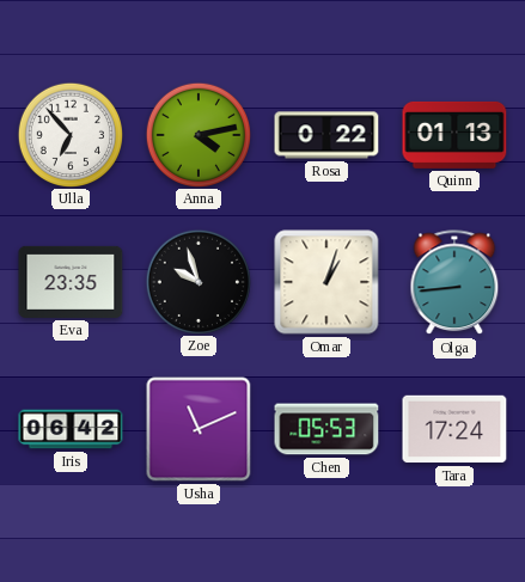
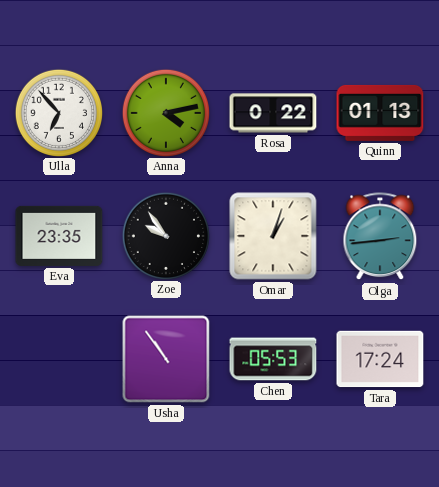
Zoe: 9:57 -> 9:54
Olga: 8:44 -> 2:44
Iris: 06:42 -> none
Usha: 11:11 -> 10:54
